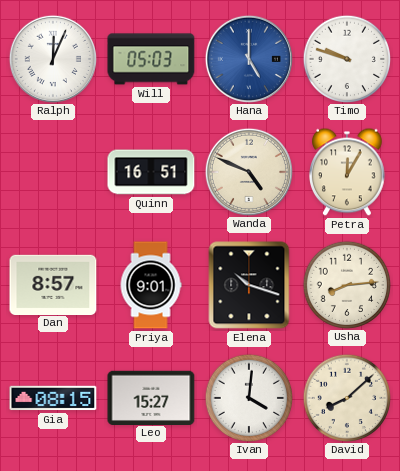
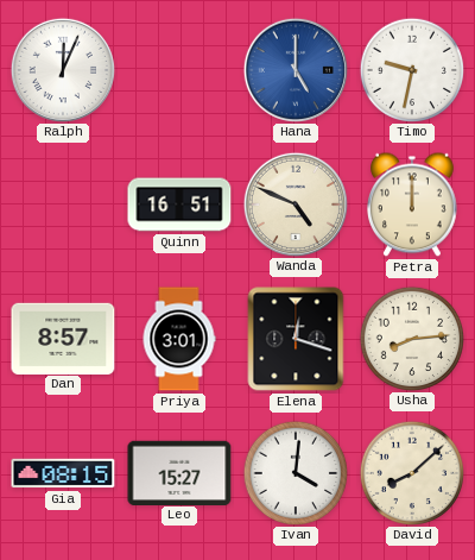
Will: 05:03 -> none
Timo: 9:48 -> 9:32
Petra: 12:05 -> 12:00
Priya: 9:01 -> 3:01
Elena: 10:18 -> 12:18
